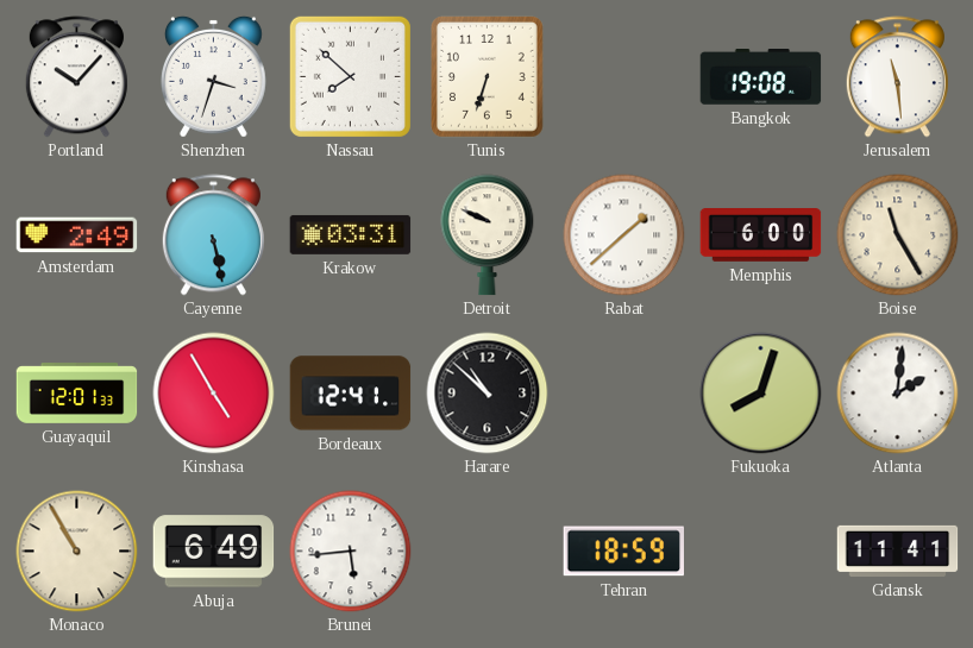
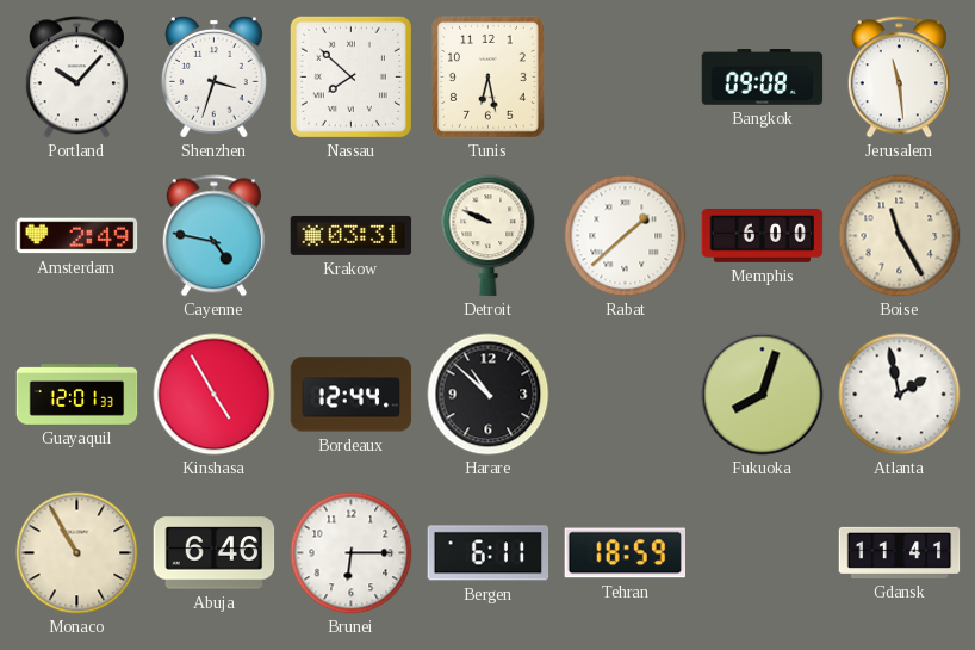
Tunis: 6:33 -> 6:28
Bangkok: 19:08 -> 09:08
Cayenne: 5:28 -> 4:47
Bordeaux: 12:41 -> 12:44
Atlanta: 2:01 -> 1:58
Abuja: 6:49 -> 6:46
Brunei: 5:44 -> 6:15
Bergen: none -> 6:11
